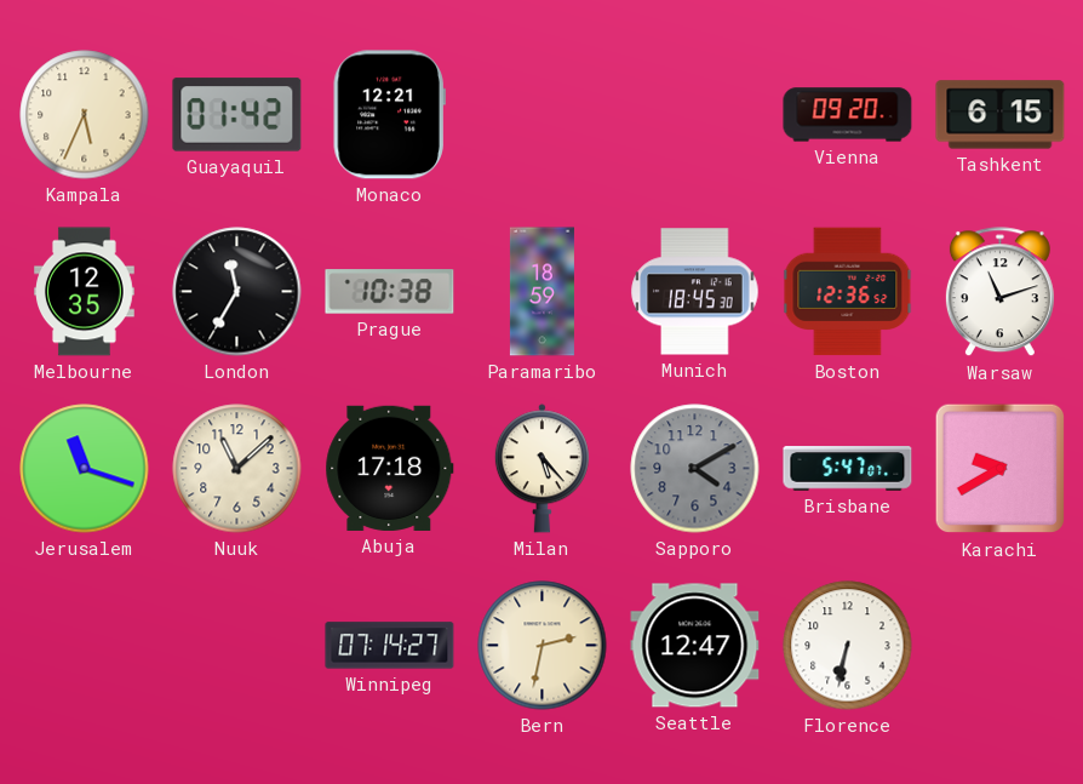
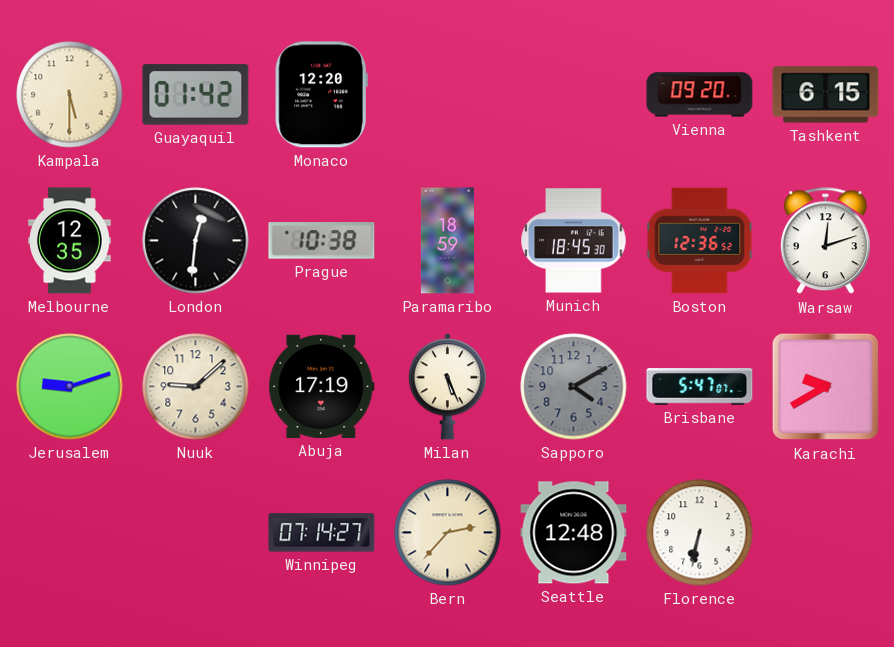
Kampala: 5:34 -> 5:30
Monaco: 12:21 -> 12:20
London: 11:35 -> 12:31
Warsaw: 11:12 -> 12:12
Jerusalem: 11:18 -> 9:12
Nuuk: 11:08 -> 9:08
Abuja: 17:18 -> 17:19
Milan: 5:23 -> 5:26
Bern: 2:32 -> 2:37
Seattle: 12:47 -> 12:48
